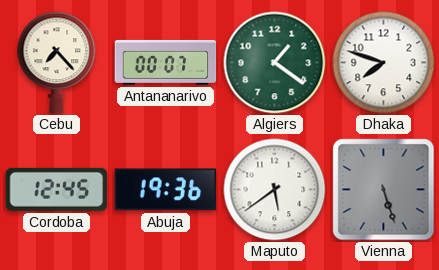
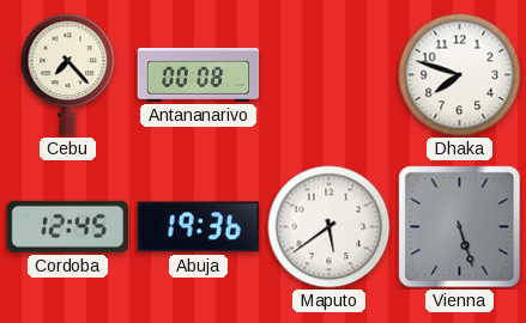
Antananarivo: 00:07 -> 00:08
Algiers: 1:21 -> none
